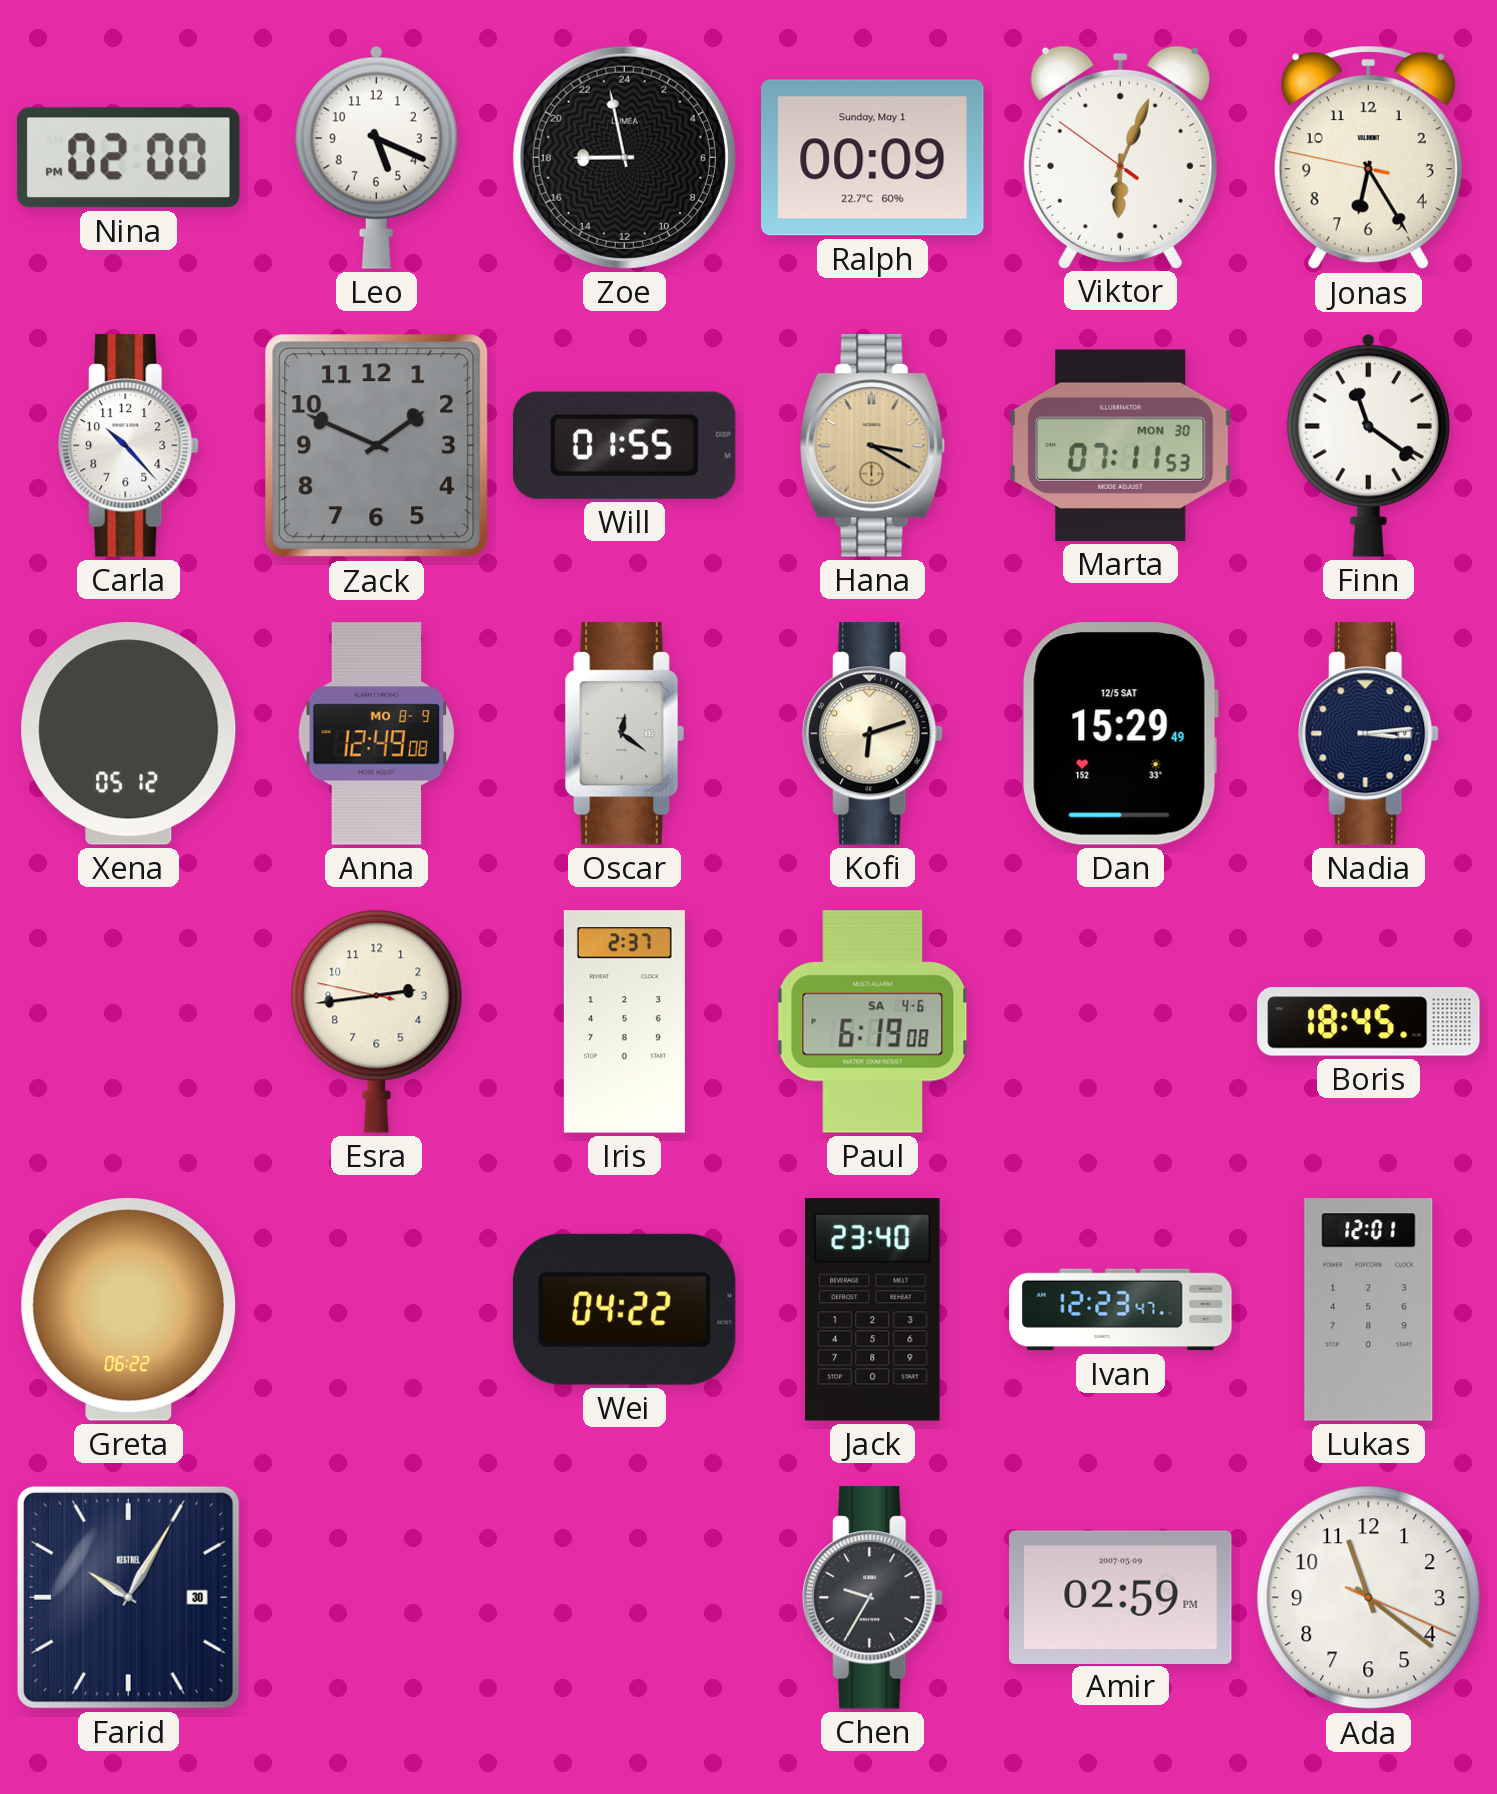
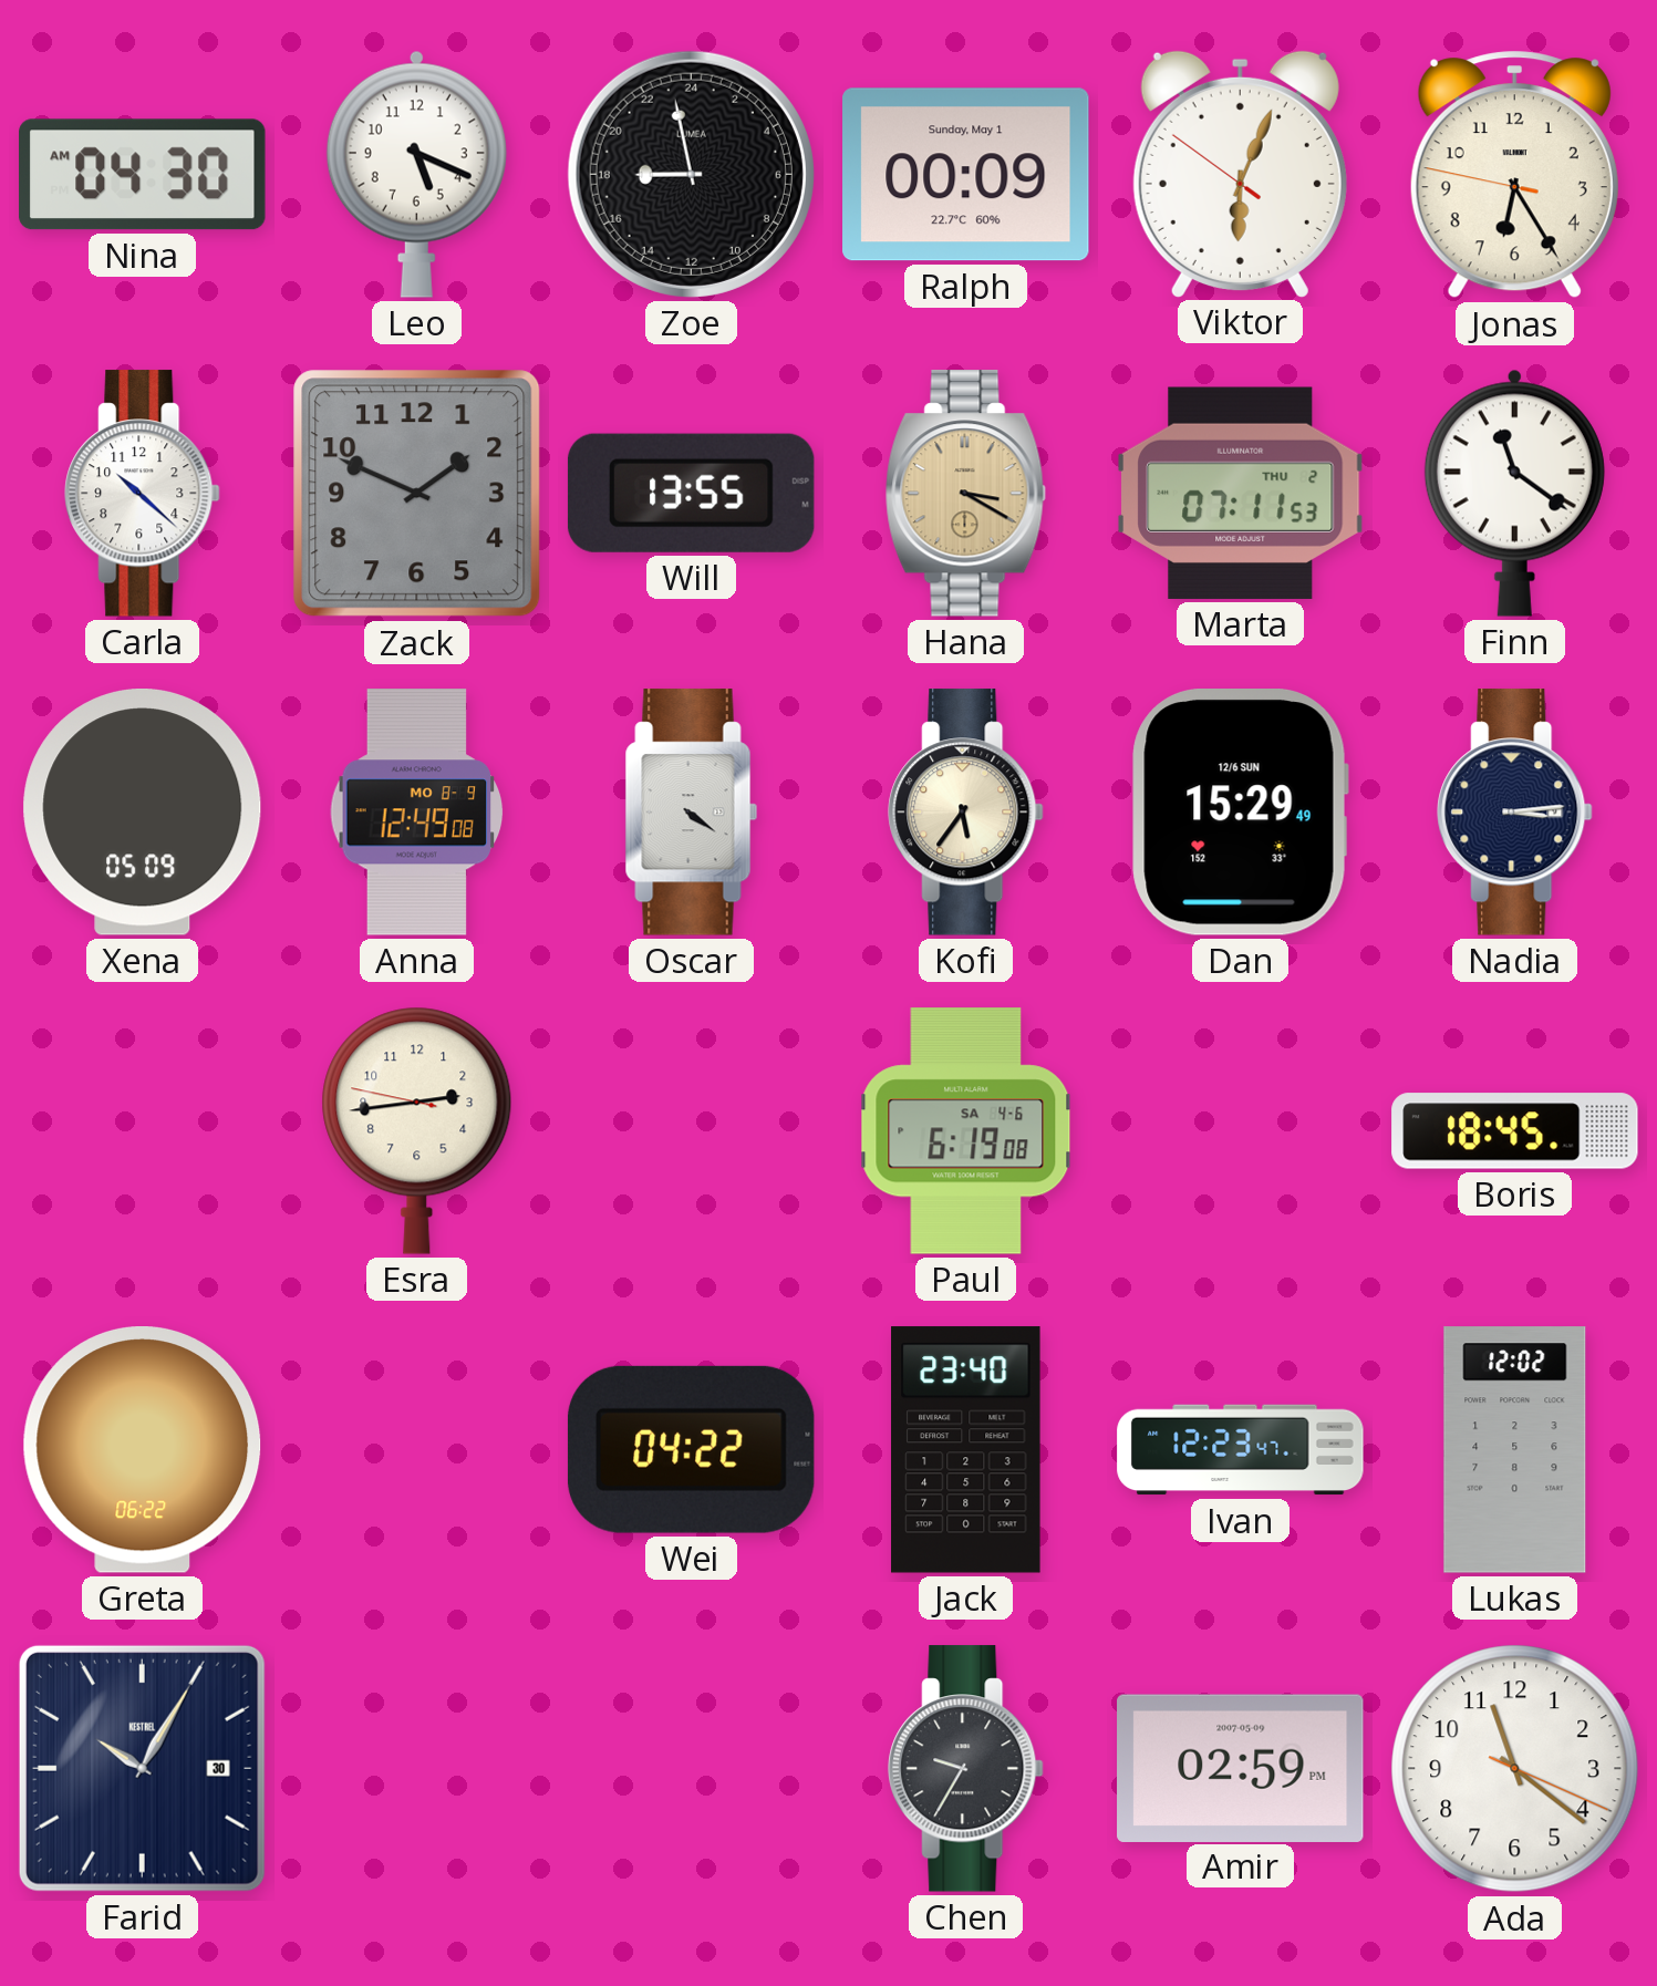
Nina: 02:00 -> 04:30
Carla: 10:23 -> 10:22
Will: 01:55 -> 13:55
Marta date: MON 30 -> THU 2
Xena: 05:12 -> 05:09
Oscar: 12:21 -> 4:21
Kofi: 6:12 -> 5:36
Dan date: 12/5 SAT -> 12/6 SUN
Iris: 2:37 -> none
Lukas: 12:01 -> 12:02
